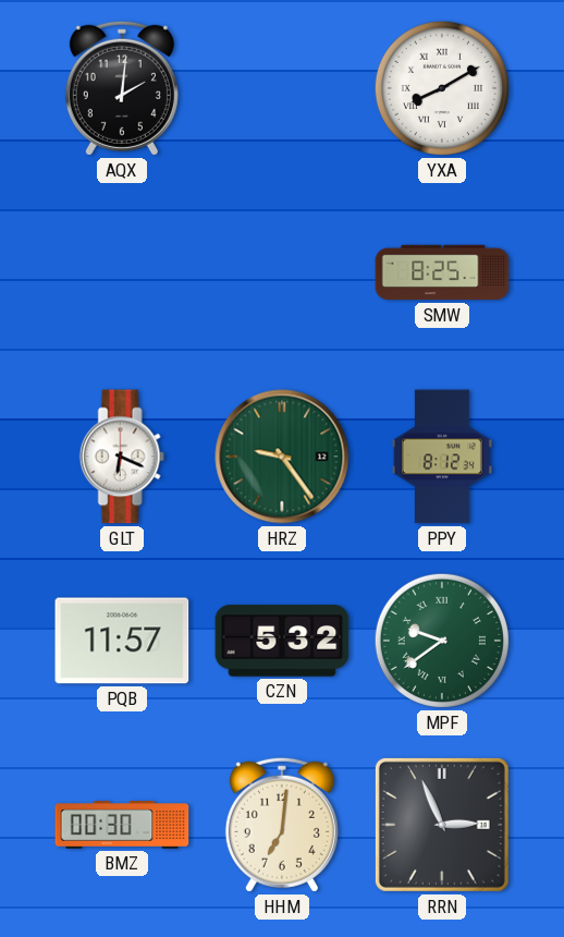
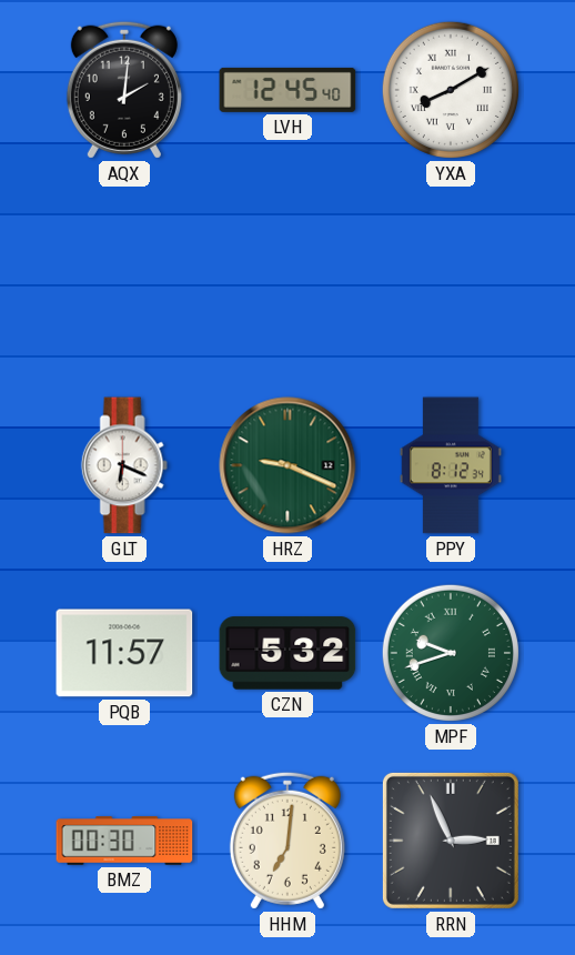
LVH: none -> 12:45
SMW: 8:25 -> none
HRZ: 9:24 -> 9:19
MPF: 9:39 -> 9:42
